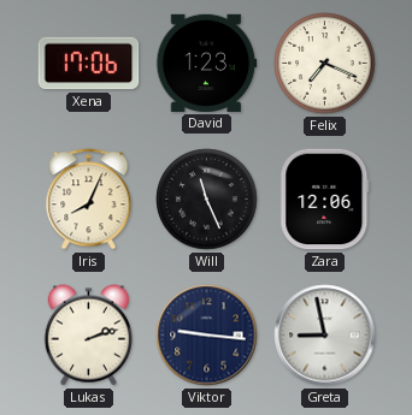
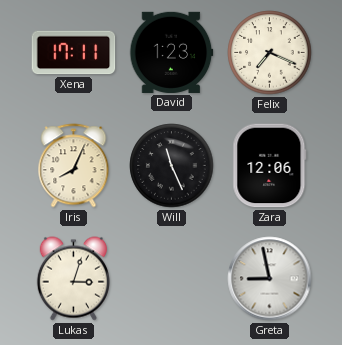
Xena: 17:06 -> 17:11
Lukas: 2:12 -> 3:03
Viktor: 9:16 -> none
